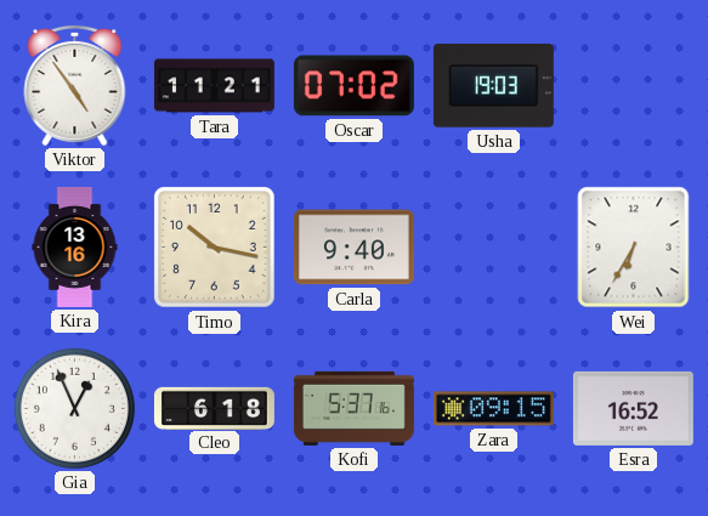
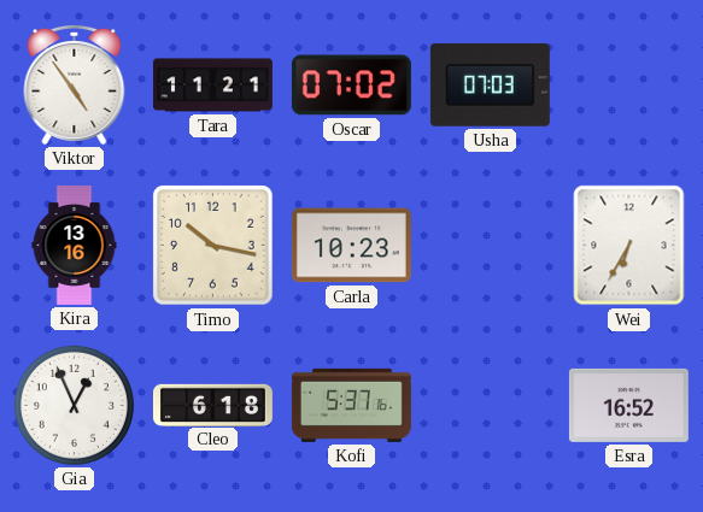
Usha: 19:03 -> 07:03
Carla: 9:40 -> 10:23
Zara: 09:15 -> none
